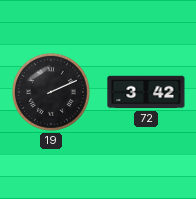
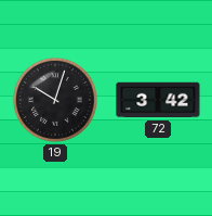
19: 2:11 -> 10:03
